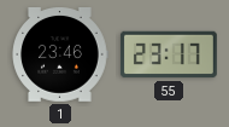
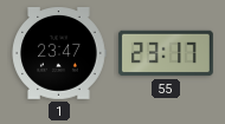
1: 23:46 -> 23:47
